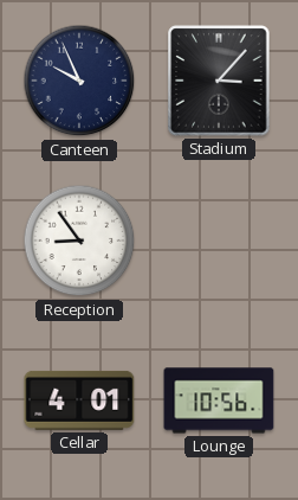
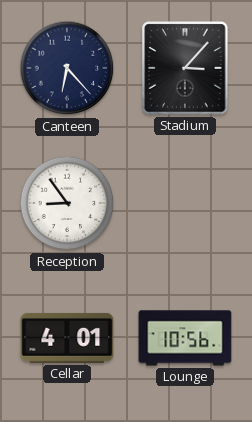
Canteen: 9:56 -> 6:23
